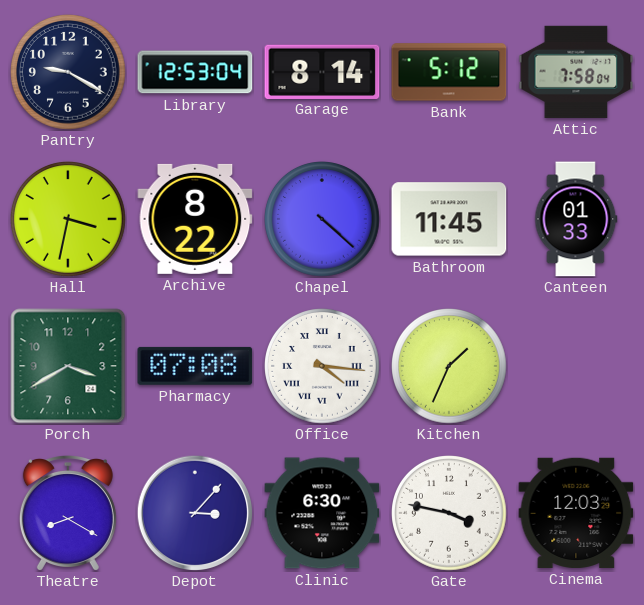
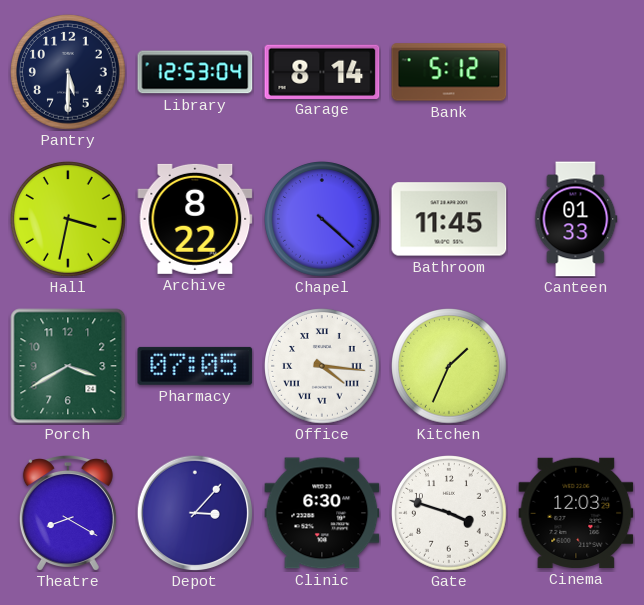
Pantry: 9:20 -> 5:30
Attic: 7:58 -> none
Pharmacy: 07:08 -> 07:05
Gate: 3:47 -> 3:48
